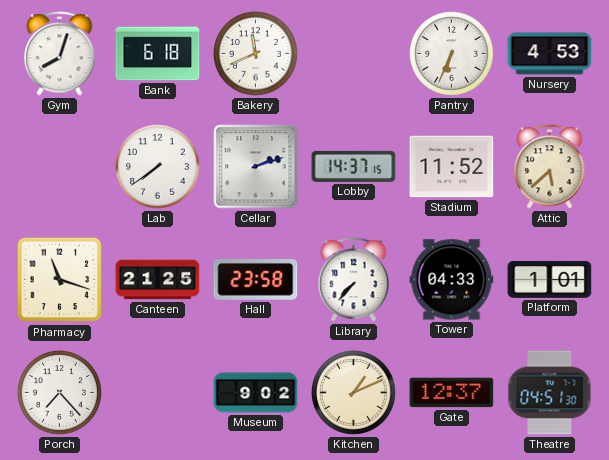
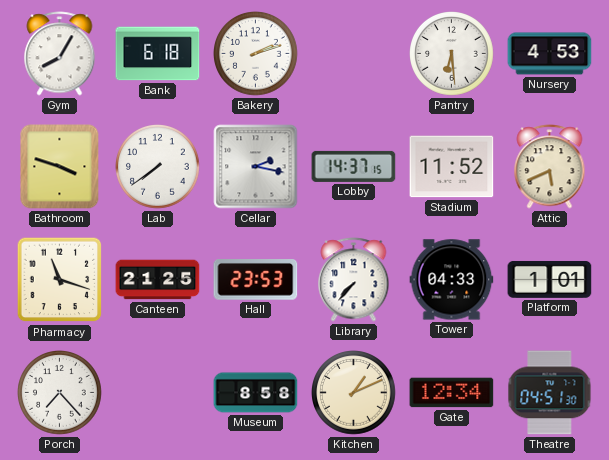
Gym: 8:03 -> 8:05
Bakery: 11:41 -> 2:12
Pantry: 6:34 -> 6:29
Bathroom: none -> 3:48
Cellar: 2:12 -> 2:17
Attic: 5:38 -> 5:41
Hall: 23:58 -> 23:53
Museum: 9:02 -> 8:58
Gate: 12:37 -> 12:34
